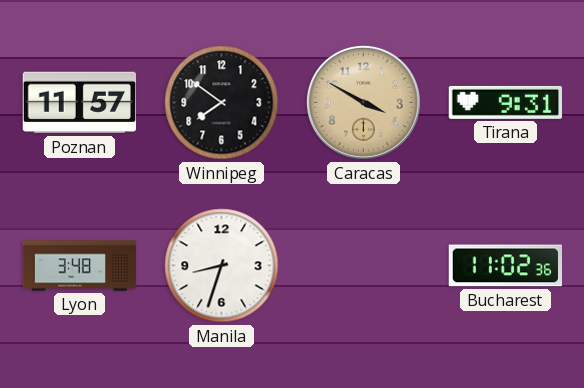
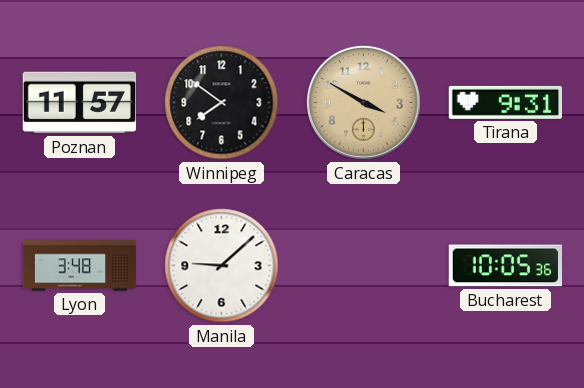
Manila: 8:33 -> 9:08
Bucharest: 11:02 -> 10:05
